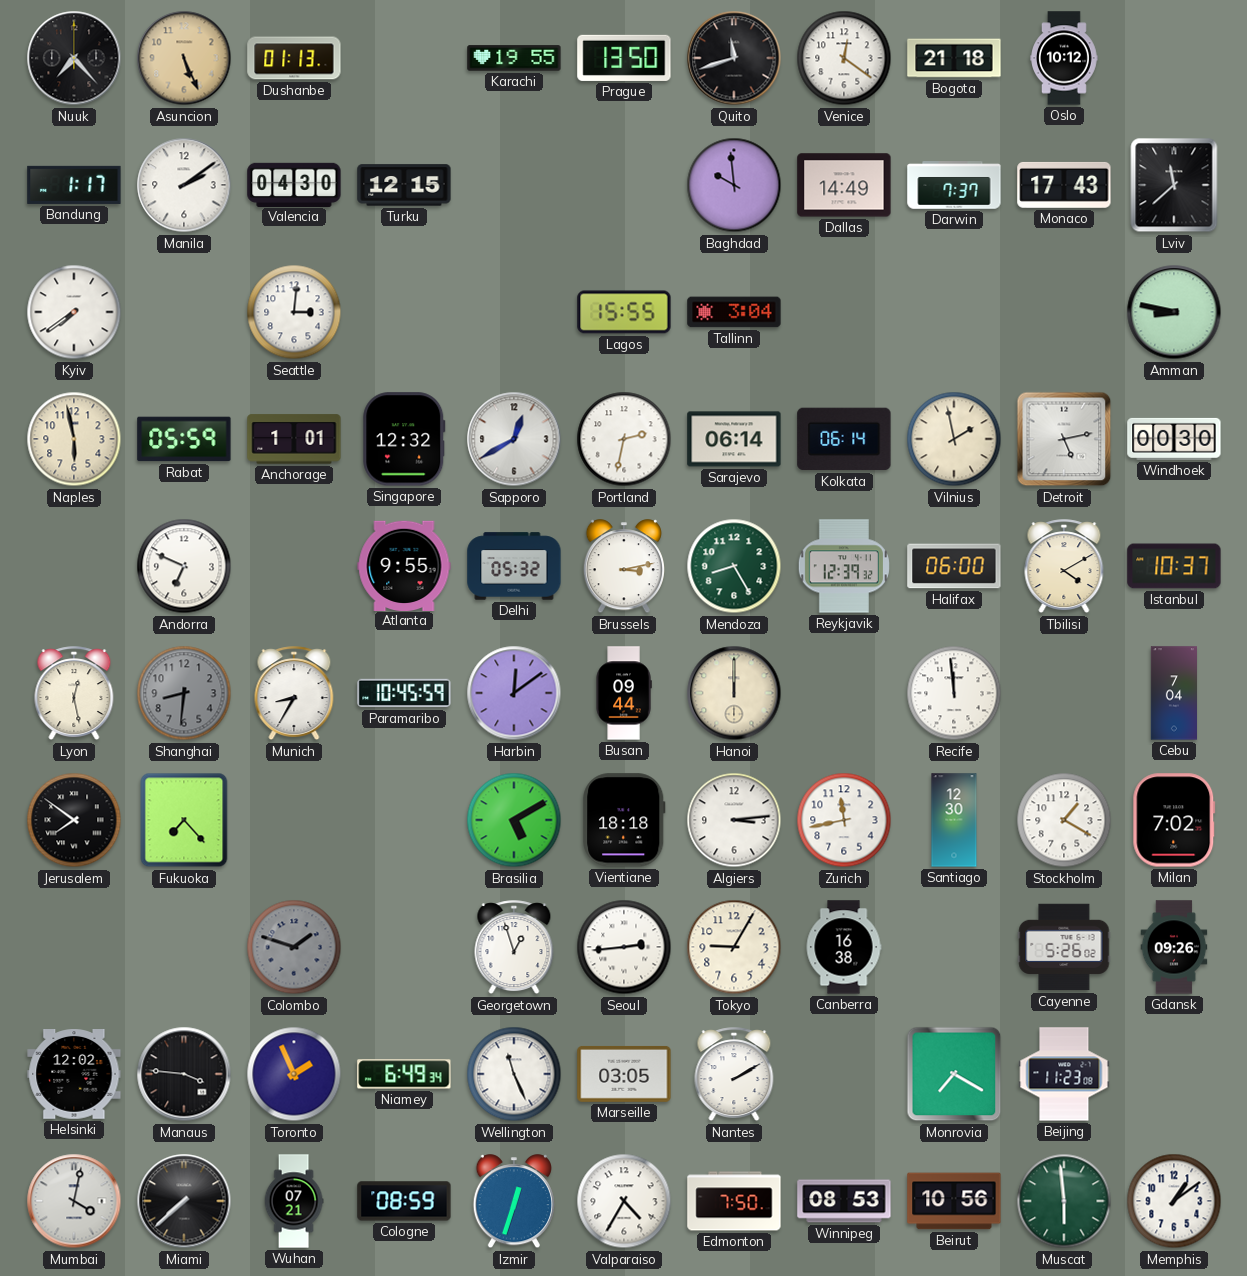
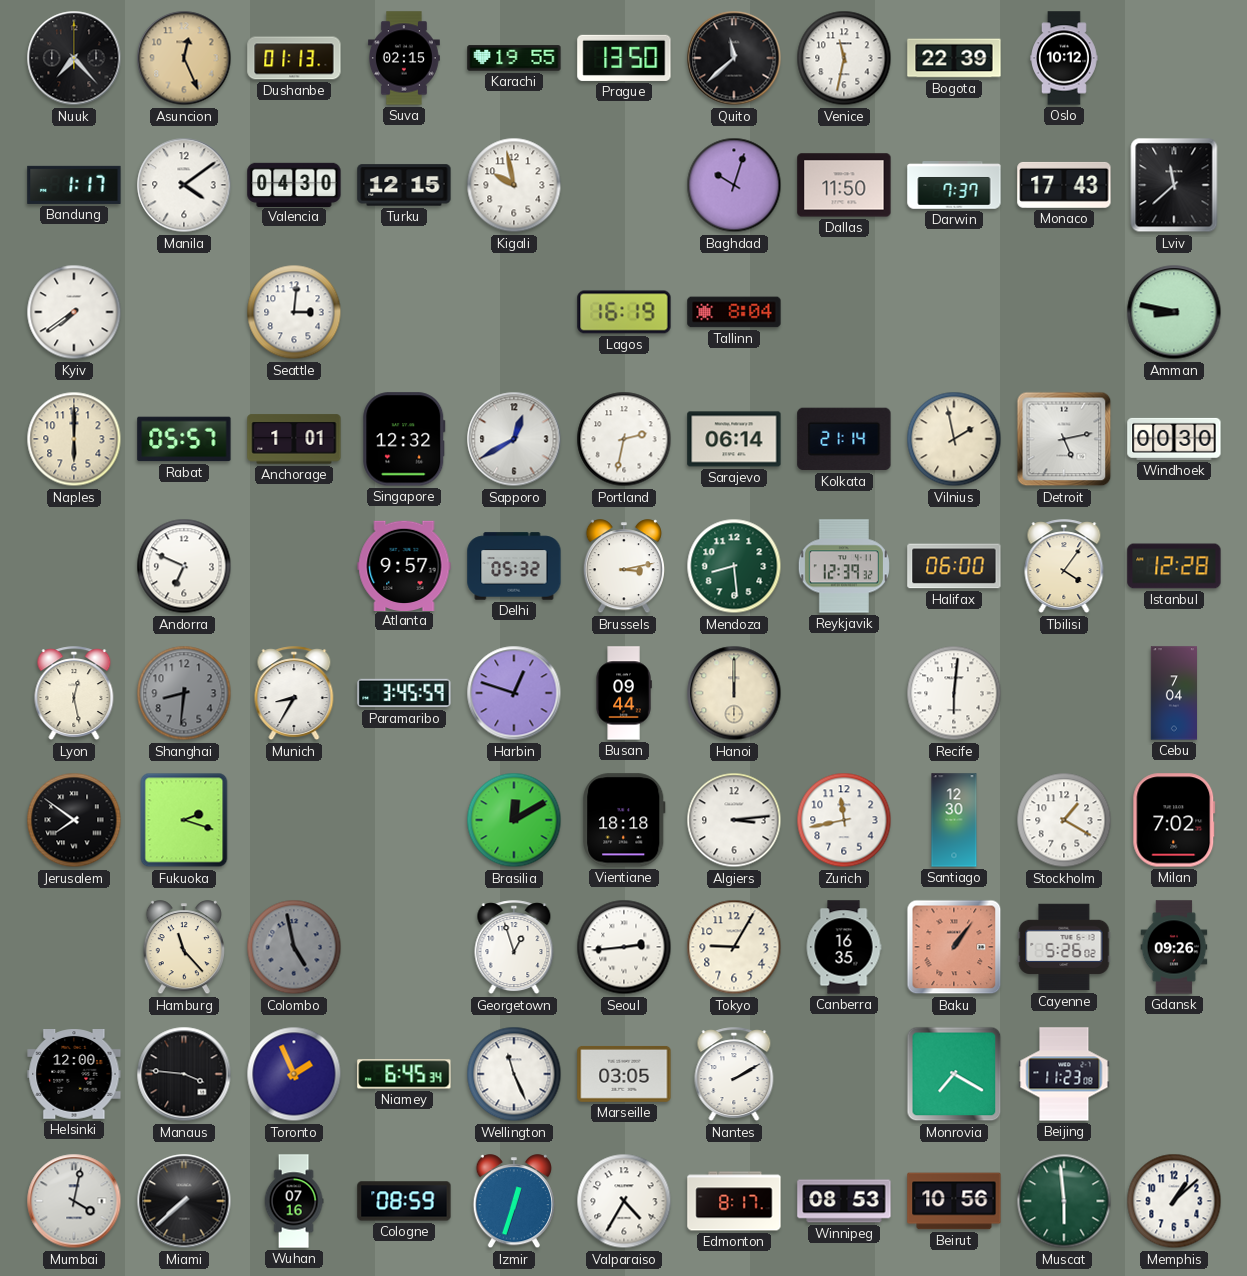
Asuncion: 5:26 -> 12:26
Suva: none -> 02:15
Quito: 11:42 -> 11:38
Venice: 12:21 -> 11:32
Bogota: 21:18 -> 22:39
Manila: 2:09 -> 4:09
Kigali: none -> 9:58
Baghdad: 9:59 -> 10:03
Dallas: 14:49 -> 11:50
Lagos: 15:55 -> 16:19
Tallinn: 3:04 -> 8:04
Naples: 5:58 -> 6:00
Rabat: 05:59 -> 05:57
Kolkata: 06:14 -> 21:14
Atlanta: 9:55 -> 9:57
Mendoza: 8:25 -> 8:29
Tbilisi: 4:10 -> 4:06
Istanbul: 10:37 -> 12:28
Paramaribo: 10:45 -> 3:45
Harbin: 12:09 -> 12:48
Recife: 11:59 -> 6:01
Fukuoka: 7:23 -> 2:18
Brasilia: 5:10 -> 12:10
Hamburg: none -> 11:23
Colombo: 1:48 -> 4:58
Canberra: 16:38 -> 16:35
Baku: none -> 1:06
Helsinki: 12:02 -> 12:00
Niamey: 6:49 -> 6:45
Wuhan: 07:21 -> 07:16
Edmonton: 7:50 -> 8:17
Memphis: 1:09 -> 1:08
